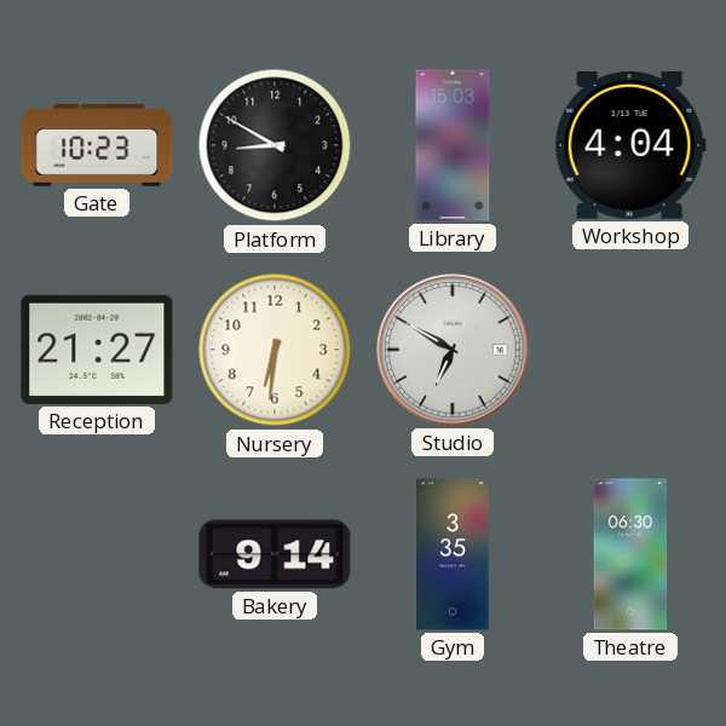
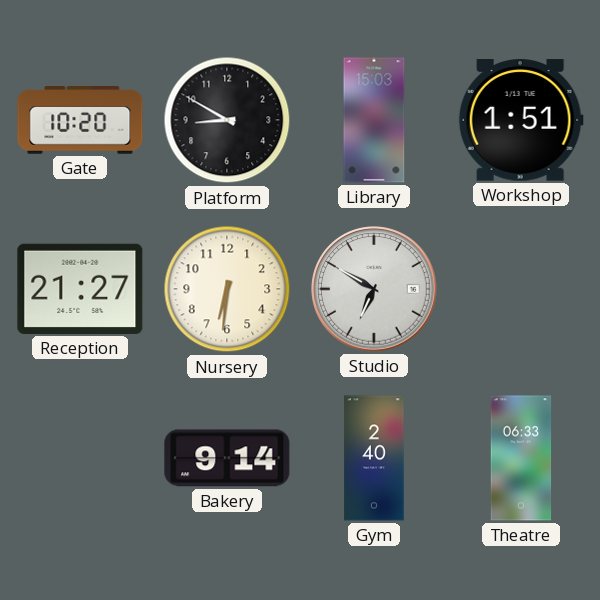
Gate: 10:23 -> 10:20
Workshop: 4:04 -> 1:51
Gym: 3:35 -> 2:40
Theatre: 06:30 -> 06:33
